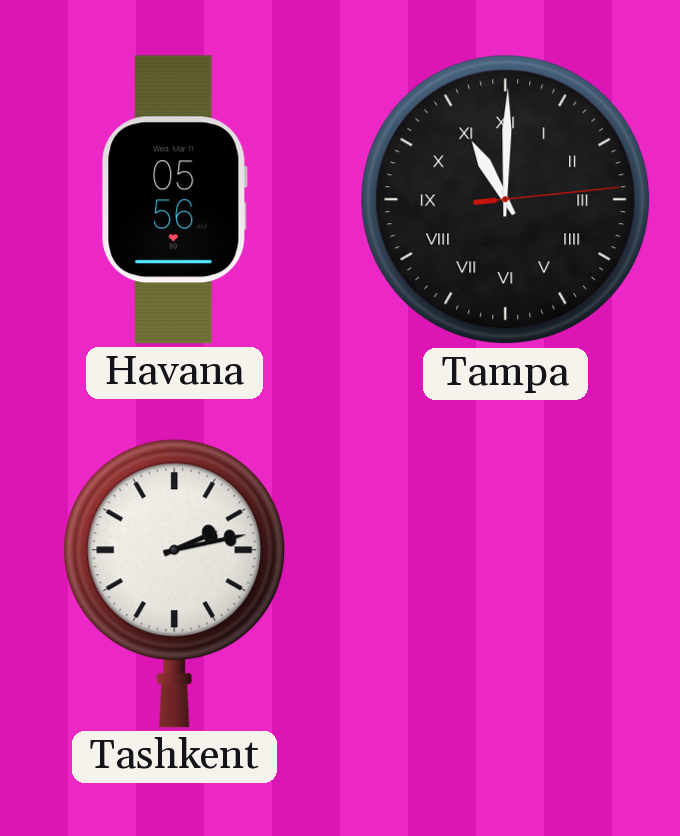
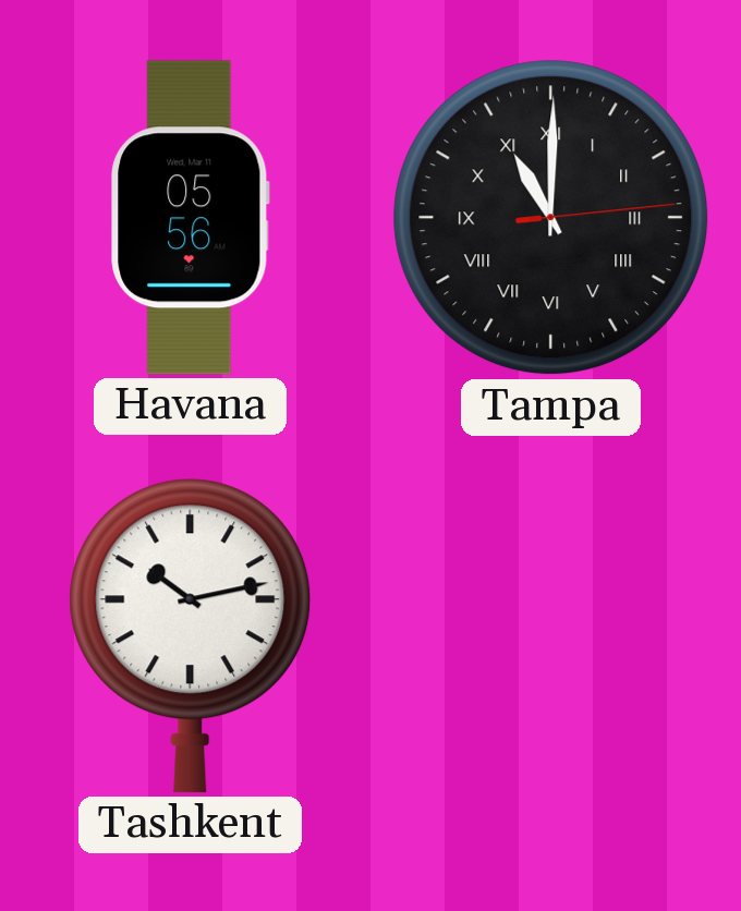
Tashkent: 2:13 -> 10:13
